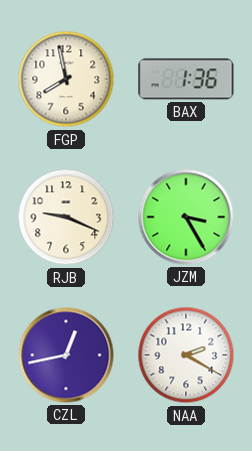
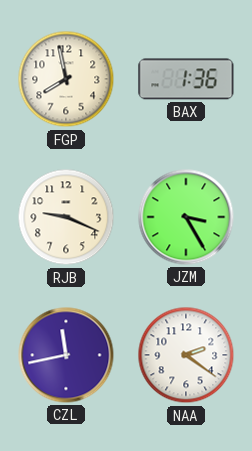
CZL: 12:43 -> 11:43
NAA: 2:20 -> 2:21
